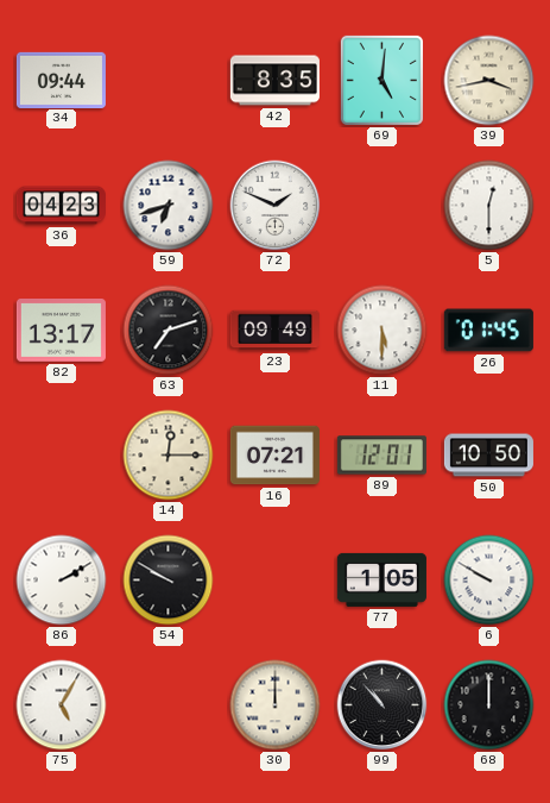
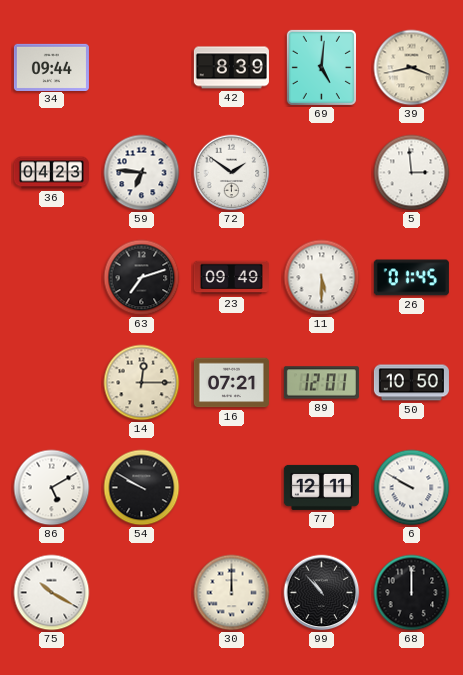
42: 8:35 -> 8:39
59: 6:42 -> 6:46
72: 1:49 -> 1:51
5: 12:30 -> 2:59
82: 13:17 -> none
86: 2:10 -> 5:10
77: 1:05 -> 12:11
75: 5:05 -> 10:20
